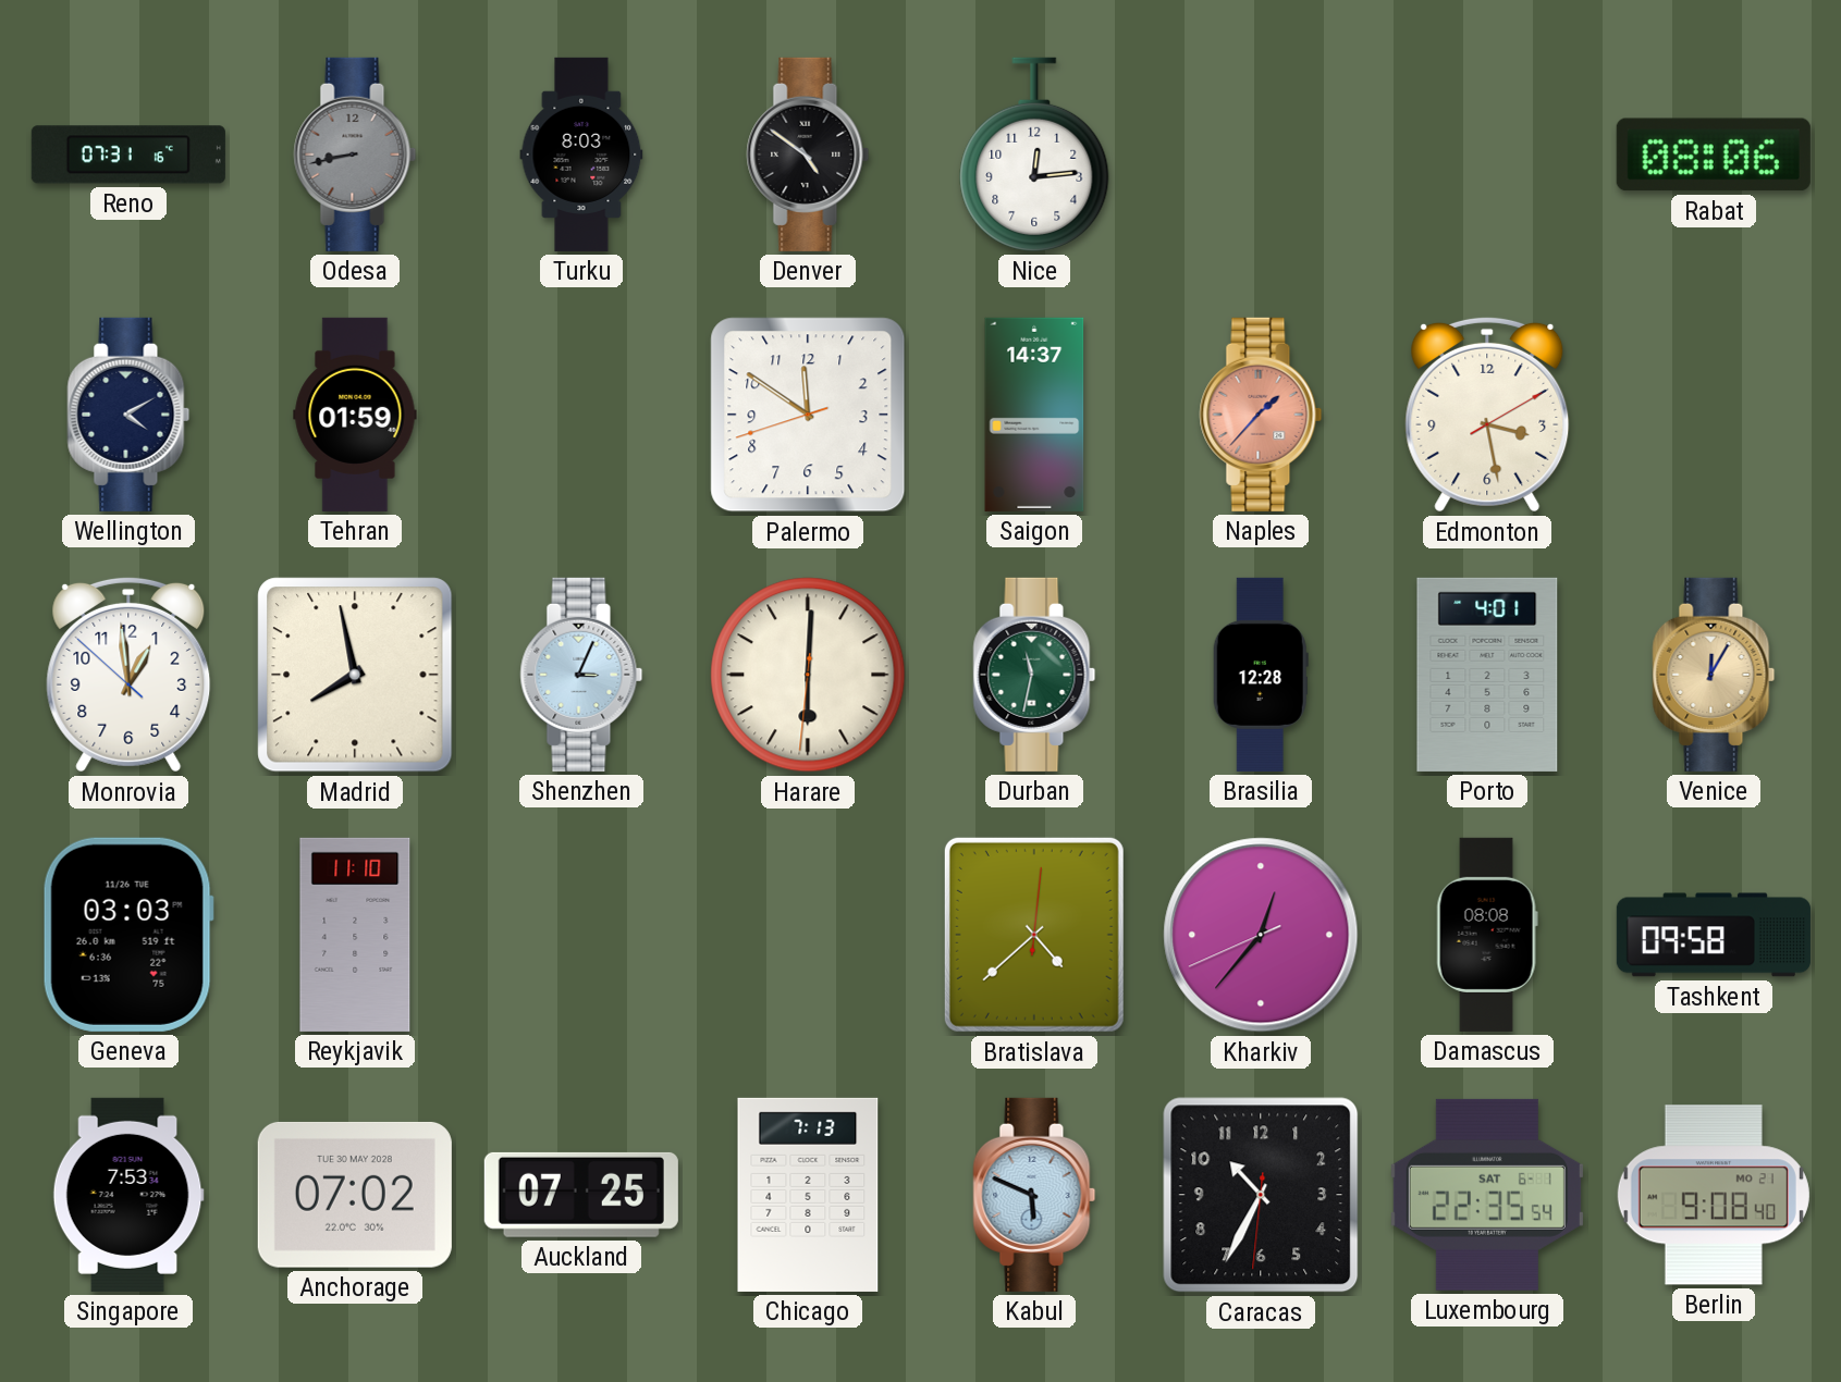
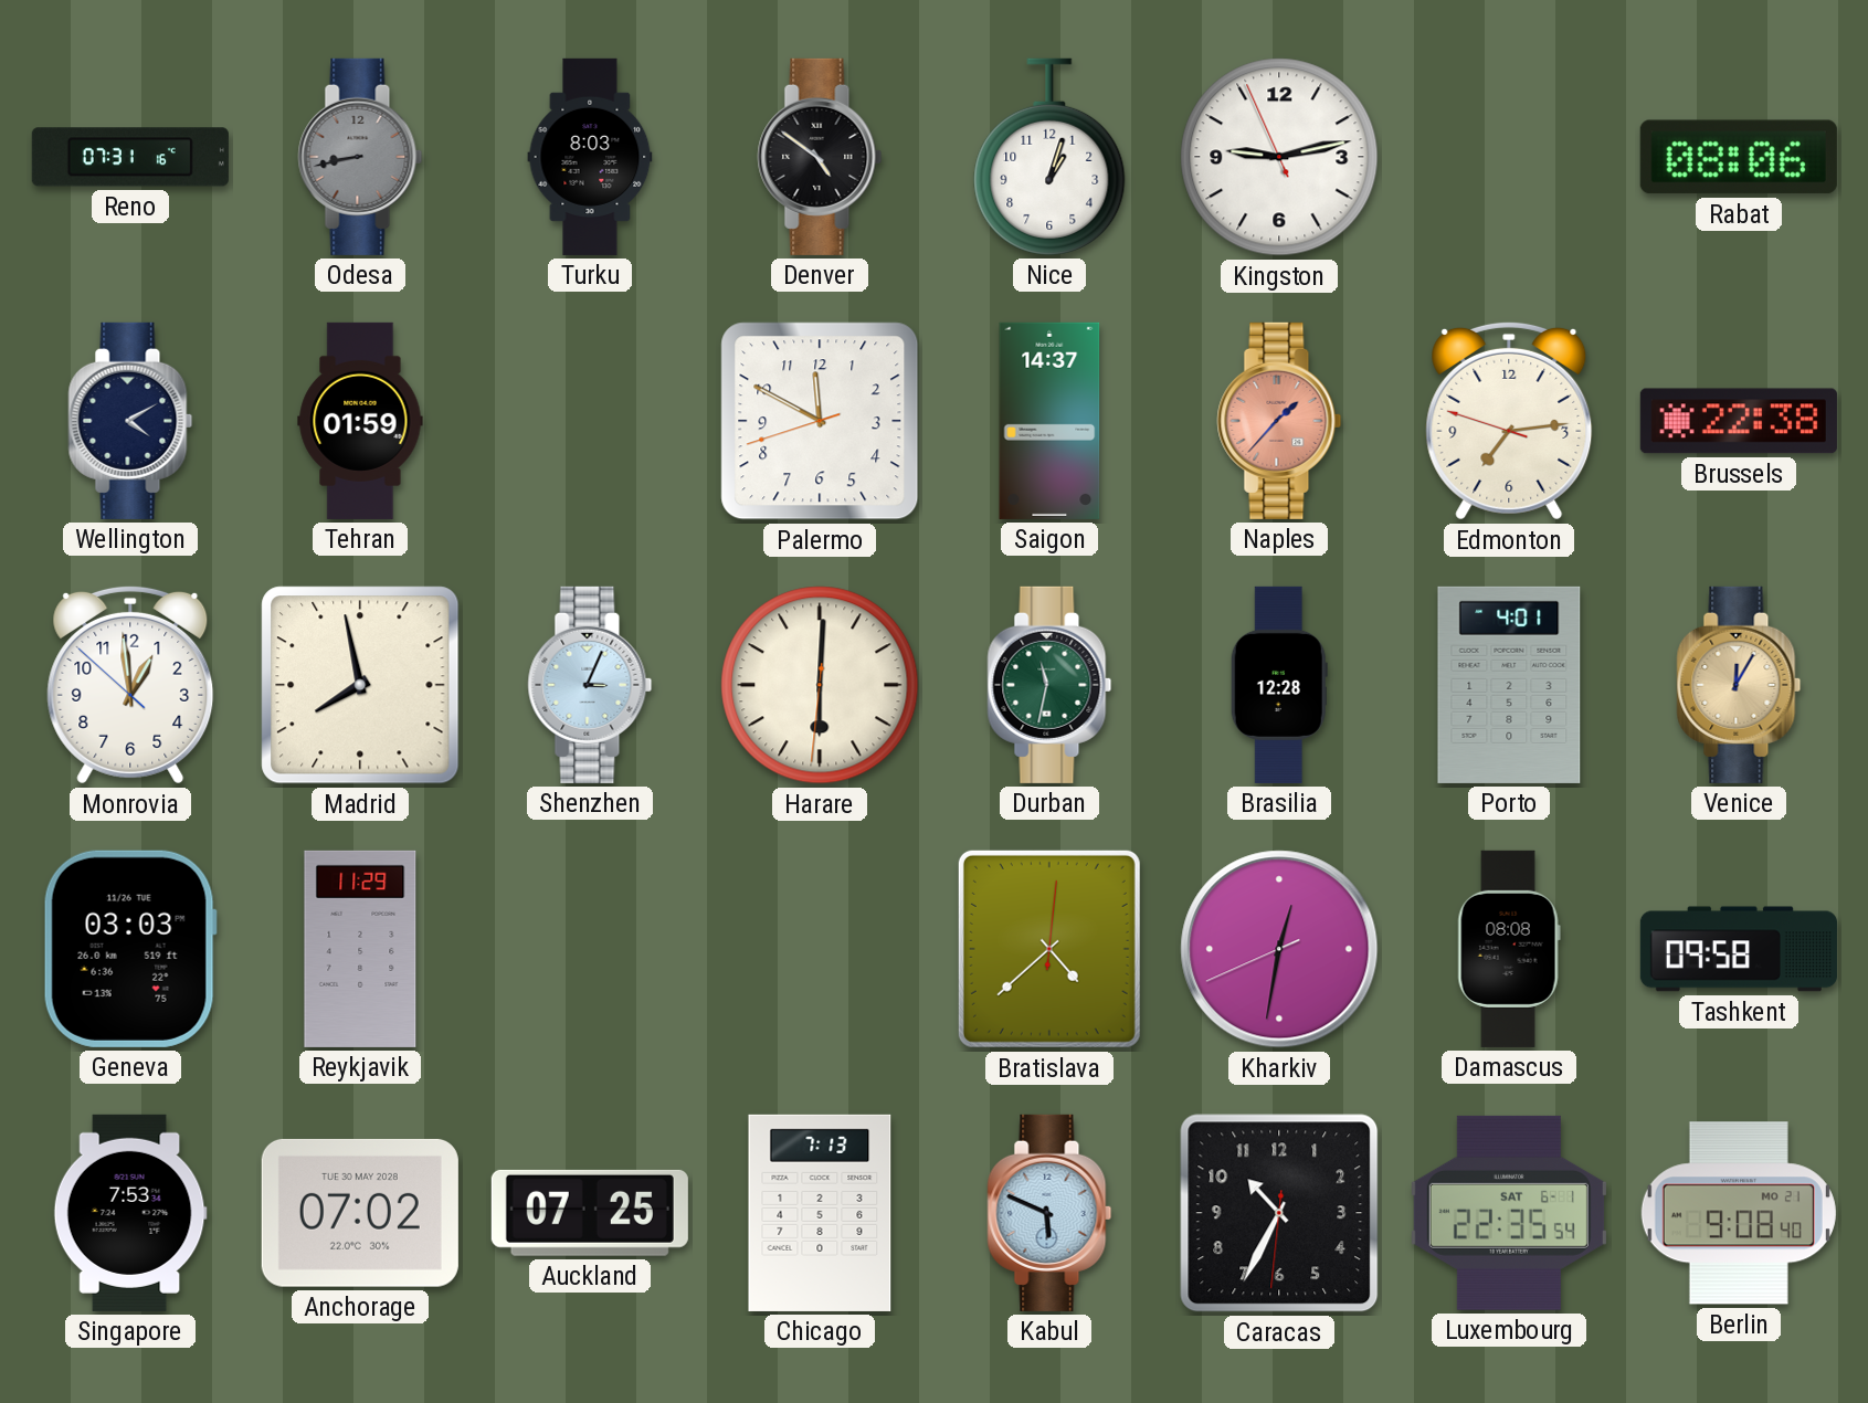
Nice: 12:14 -> 1:03
Kingston: none -> 9:12
Palermo: 11:50 -> 11:49
Edmonton: 3:28 -> 7:13
Brussels: none -> 22:38
Reykjavik: 11:10 -> 11:29
Kharkiv: 12:36 -> 12:31
